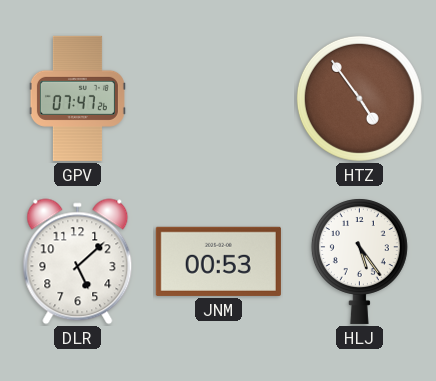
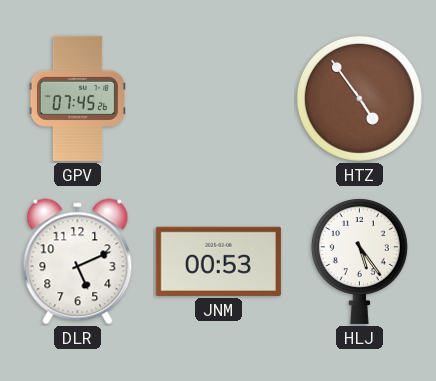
GPV: 07:47 -> 07:45
DLR: 5:08 -> 5:11
